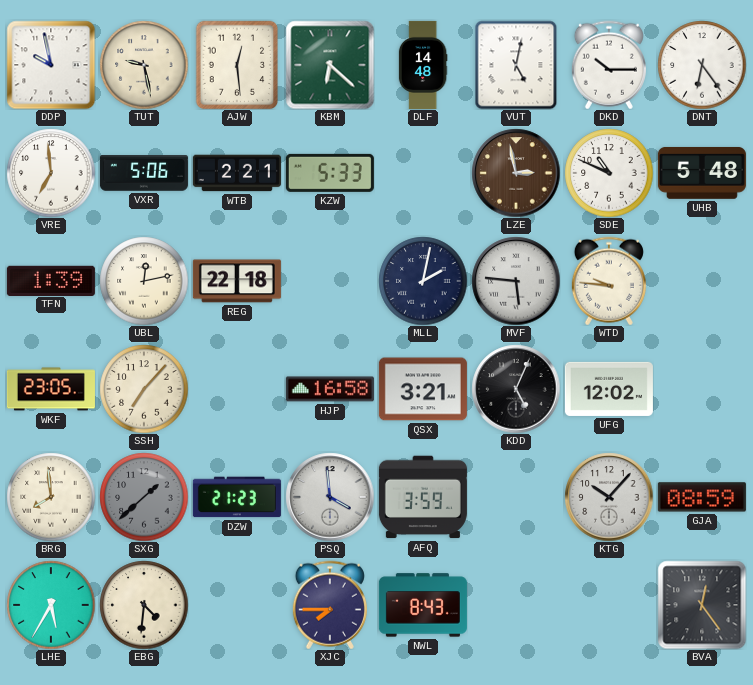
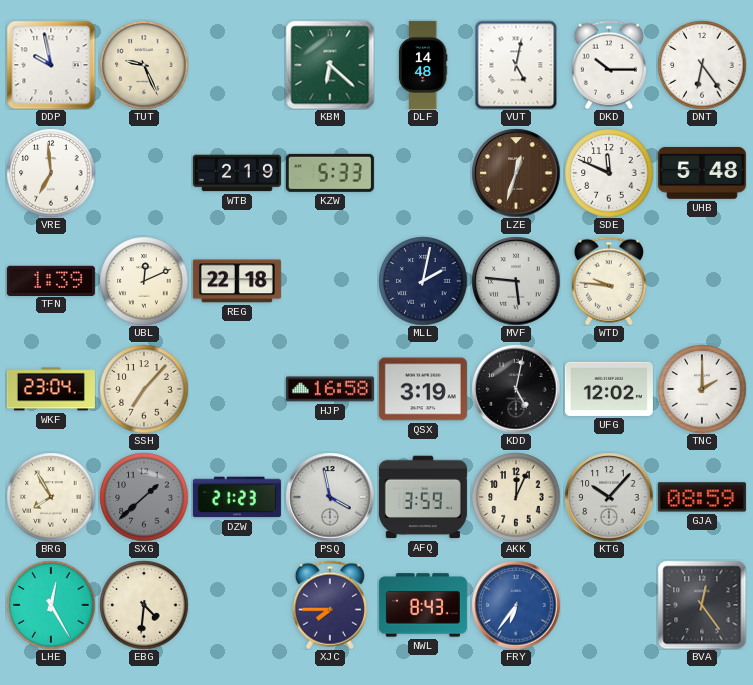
TUT: 9:28 -> 9:26
AJW: 12:29 -> none
VXR: 5:06 -> none
WTB: 2:21 -> 2:19
LZE: 2:58 -> 12:33
SDE: 10:49 -> 11:49
UBL: 12:13 -> 12:11
WKF: 23:05 -> 23:04
QSX: 3:21 -> 3:19
KDD: 5:04 -> 5:02
TNC: none -> 2:00
BRG: 7:59 -> 7:55
PSQ: 3:59 -> 3:58
AKK: none -> 12:04
LHE: 5:35 -> 12:25
FRY: none -> 6:36
